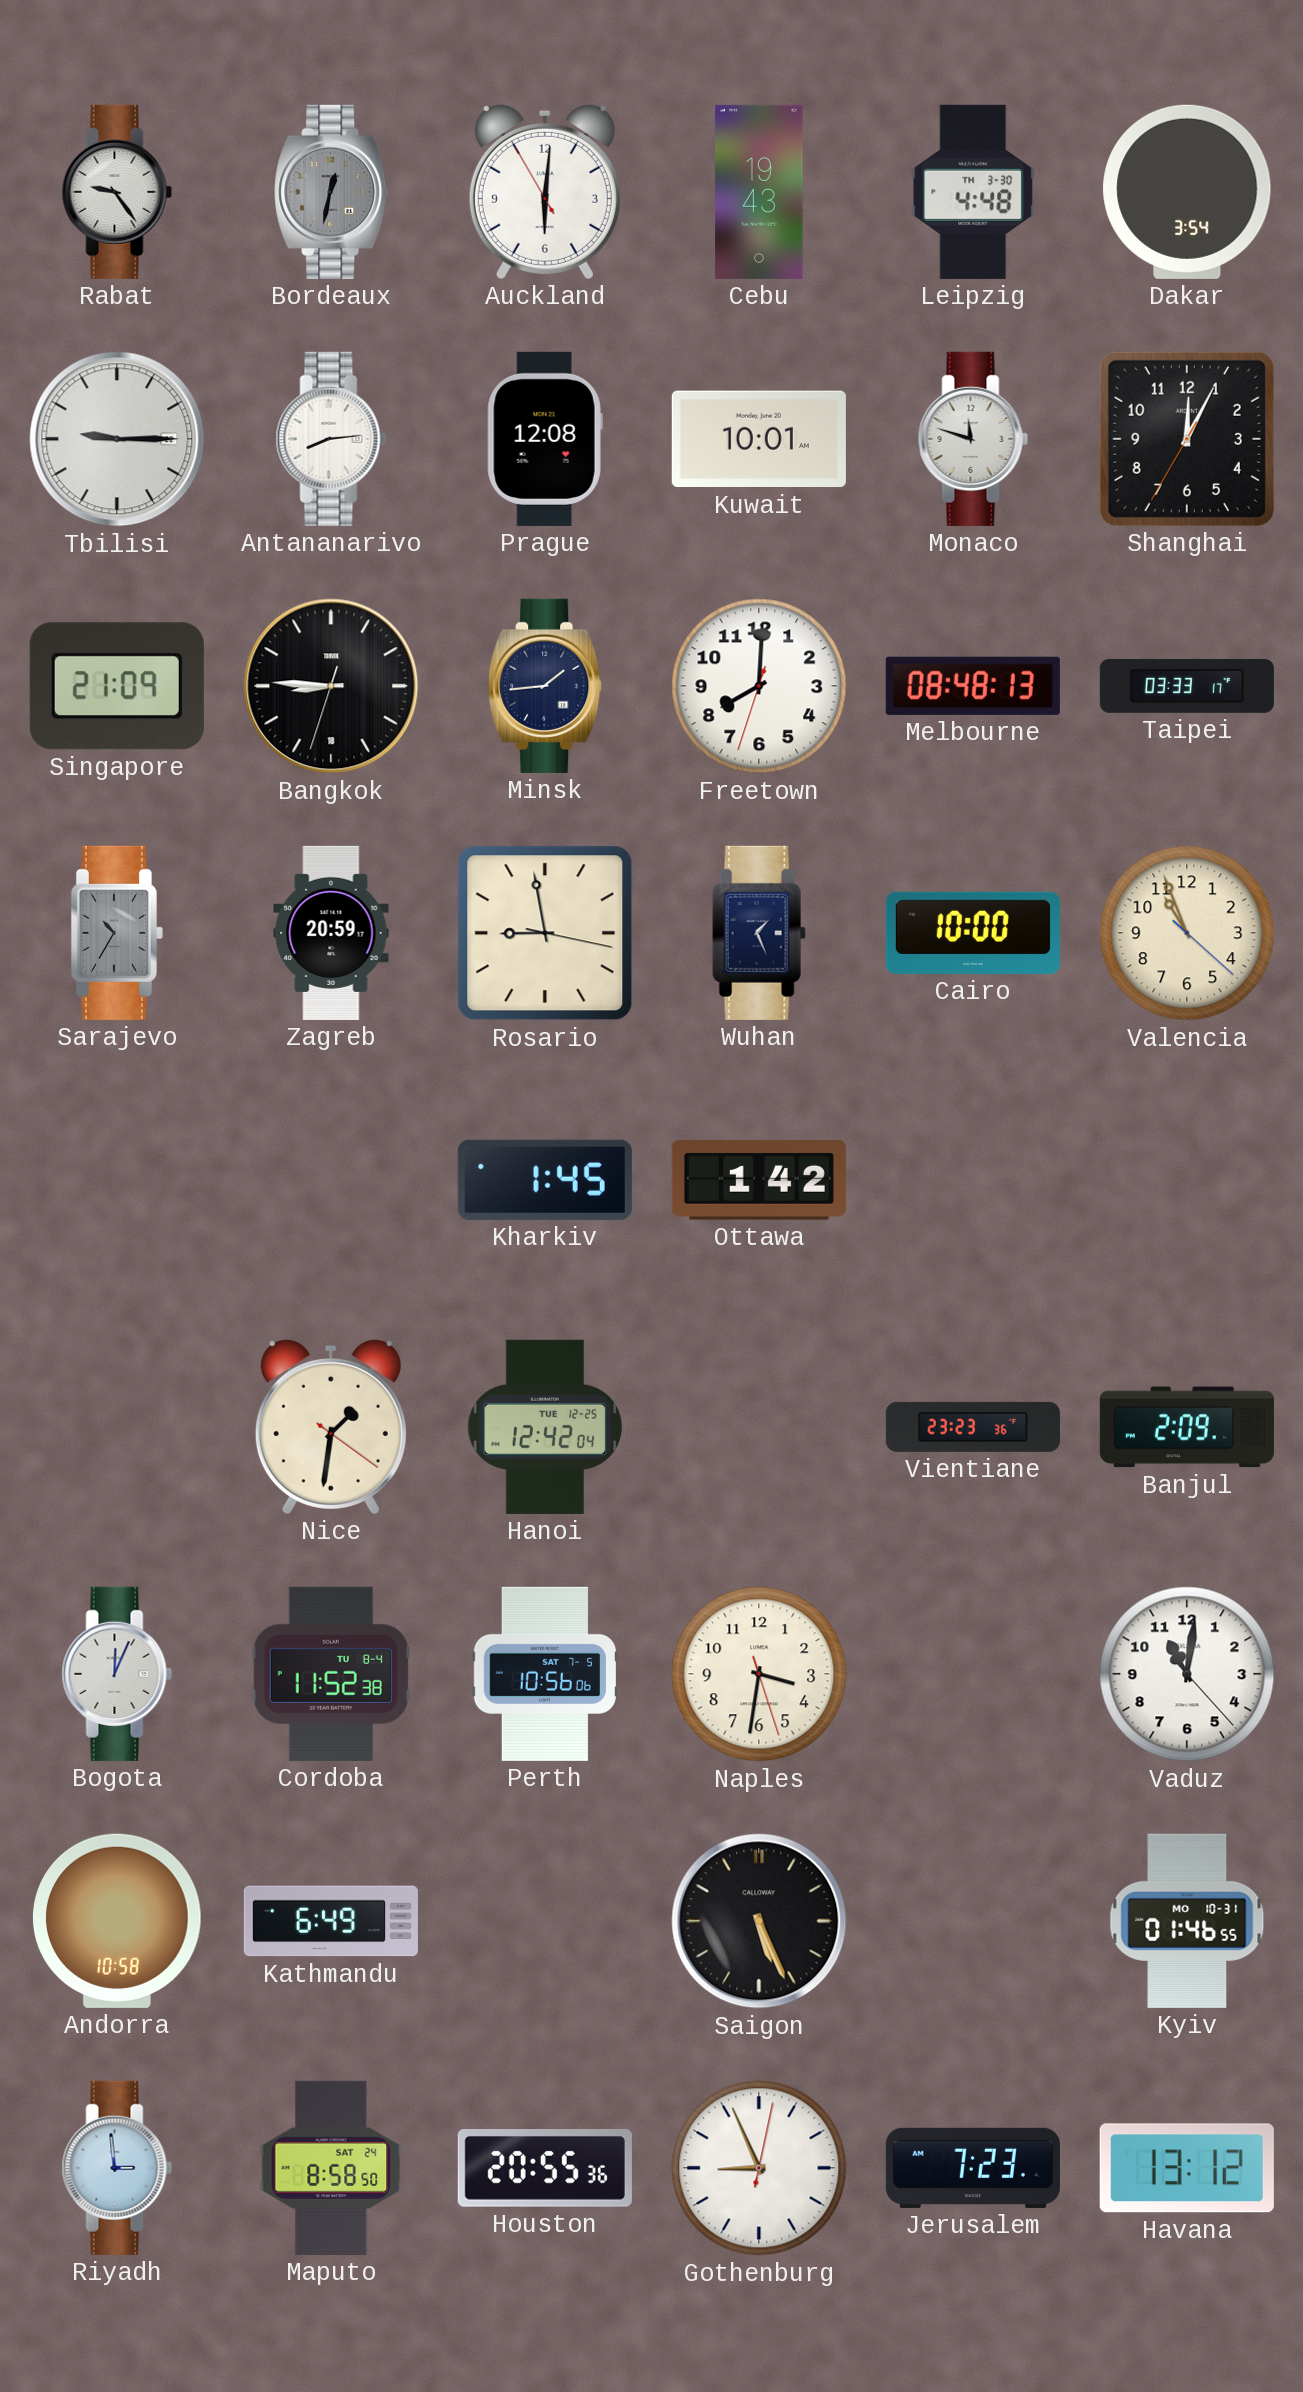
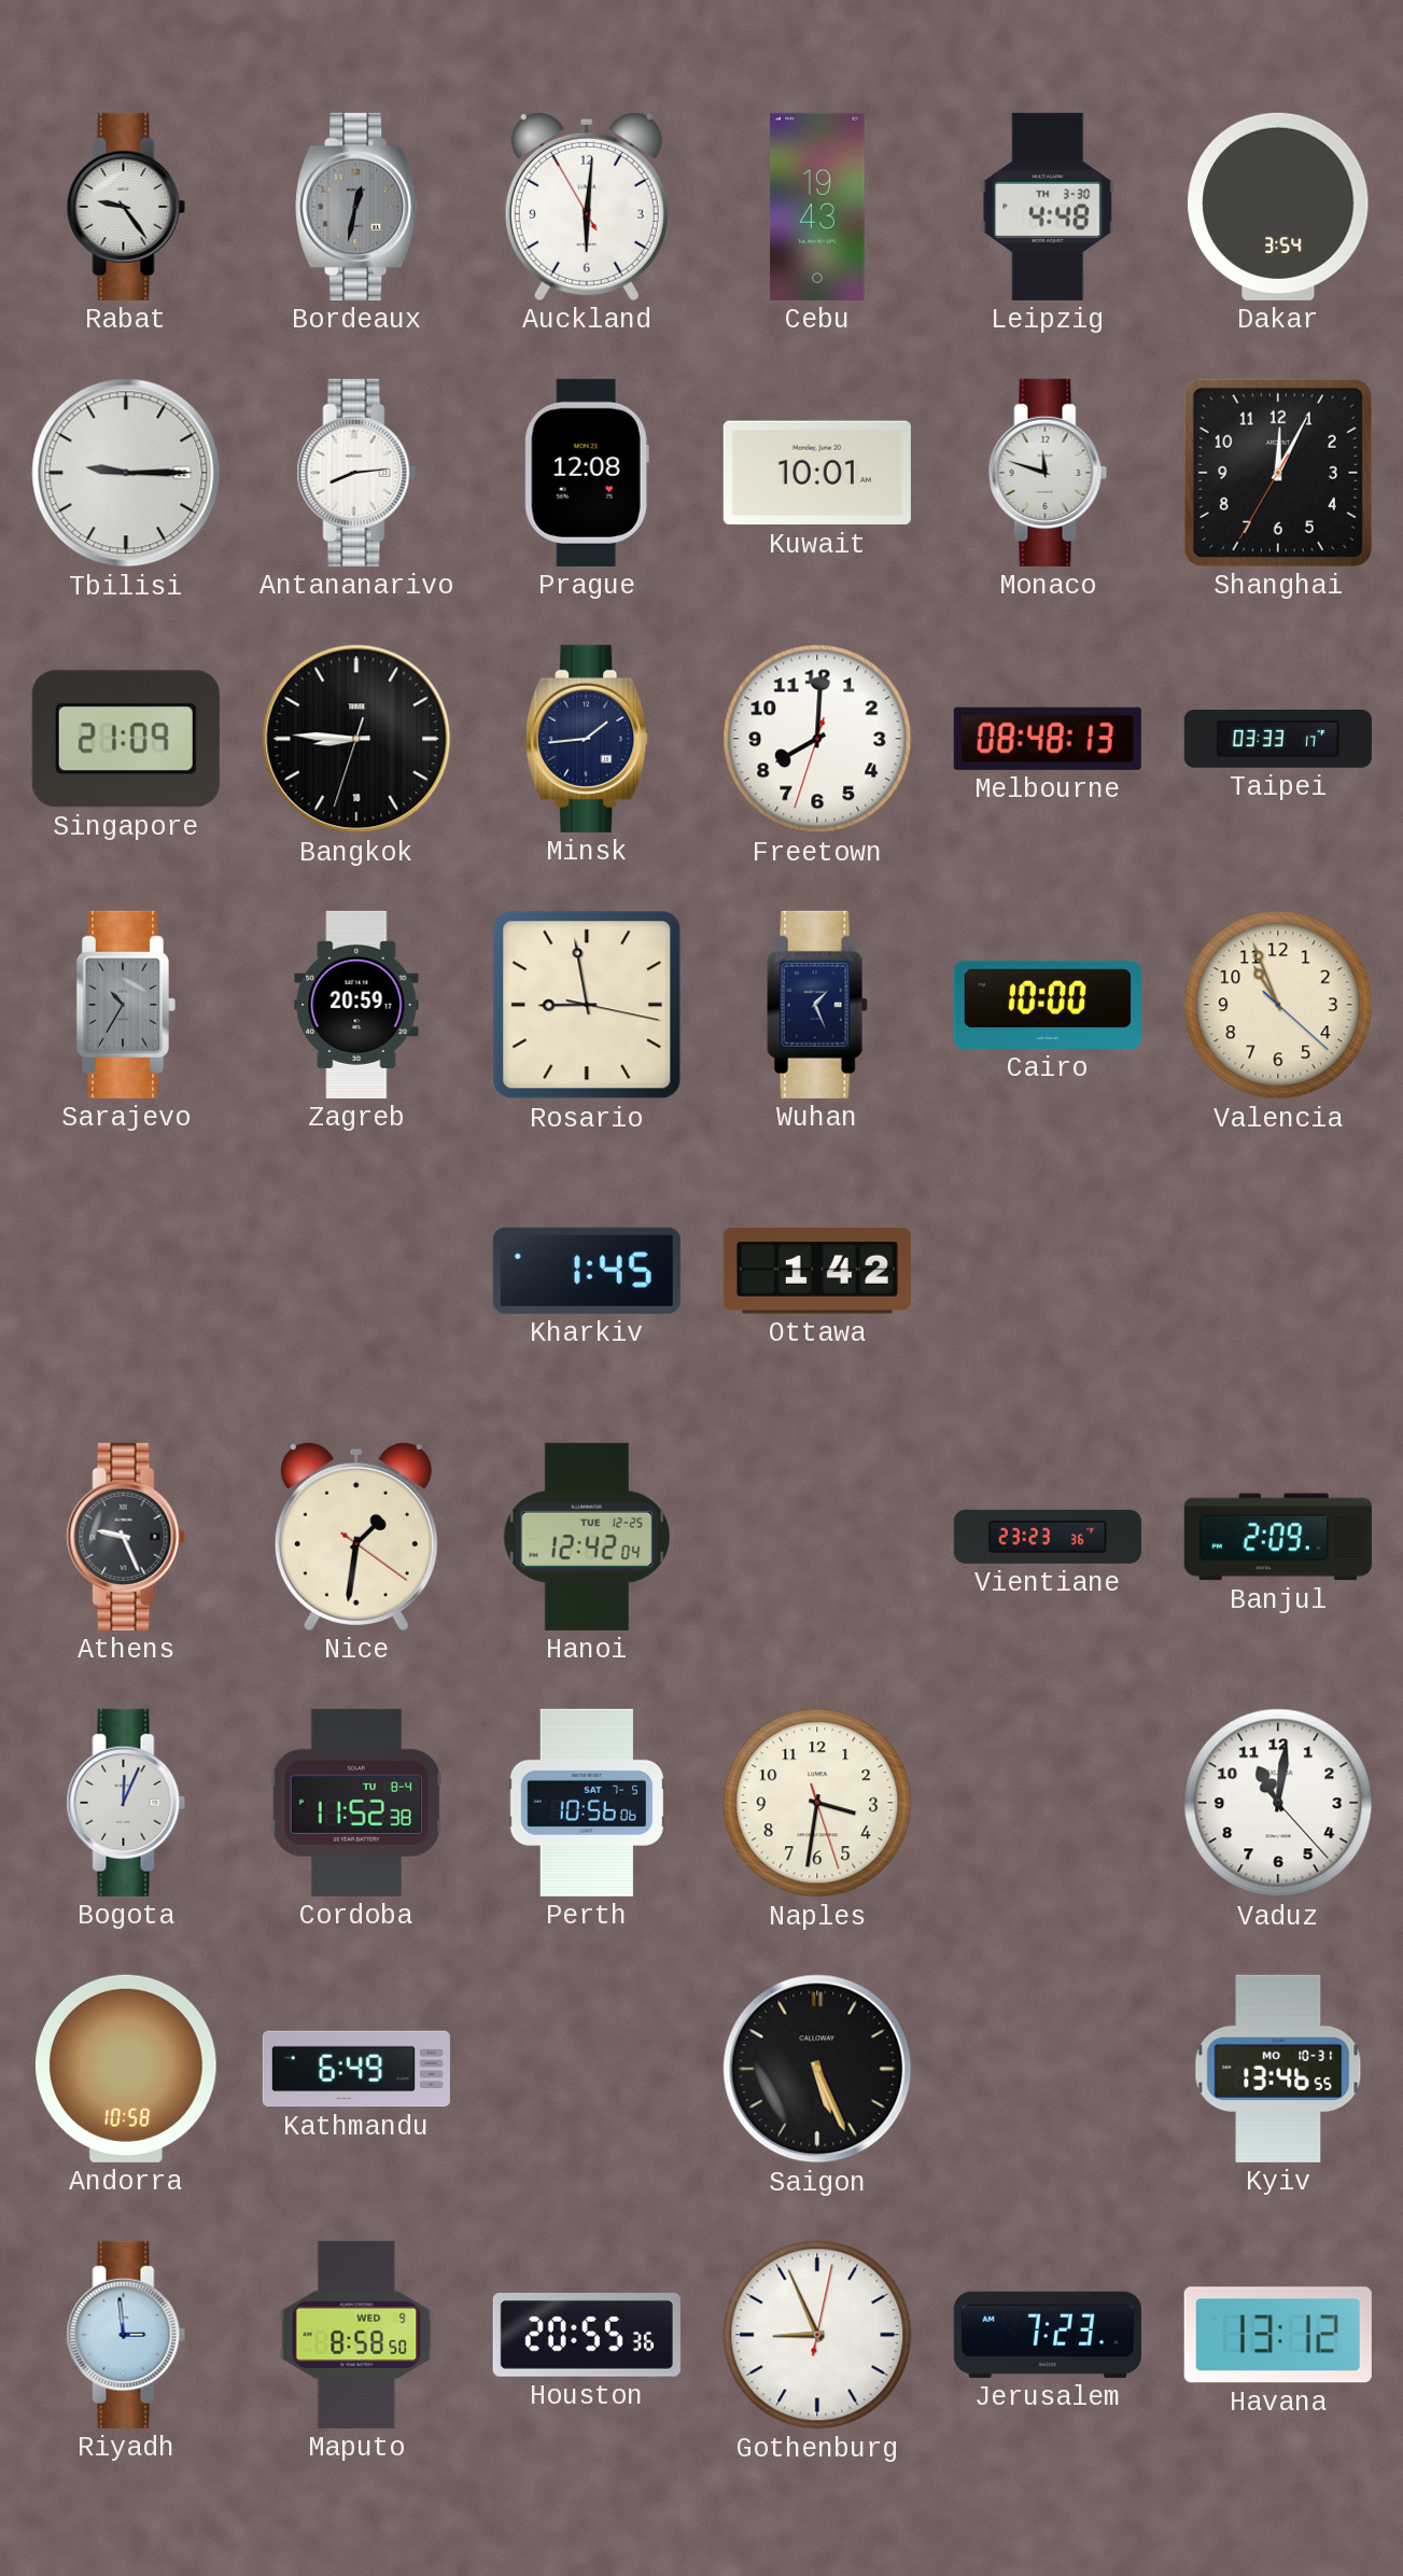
Athens: none -> 9:26
Kyiv: 01:46 -> 13:46
Maputo date: SAT 24 -> WED 9
